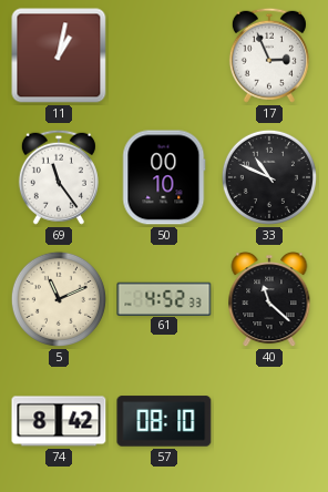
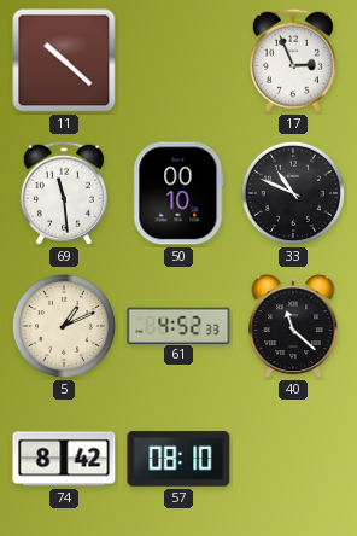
11: 1:02 -> 10:22
69: 11:24 -> 11:29
5: 11:11 -> 1:11
